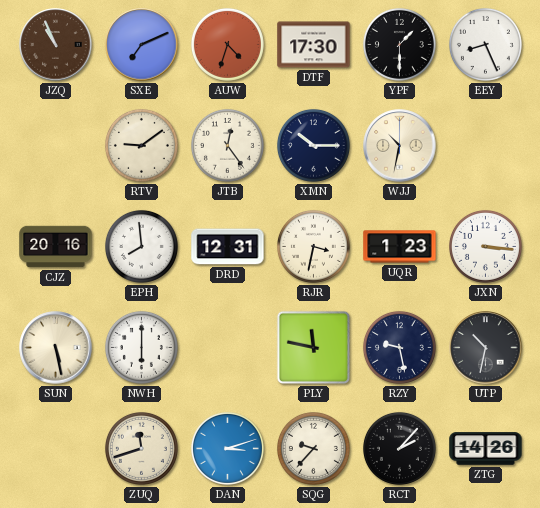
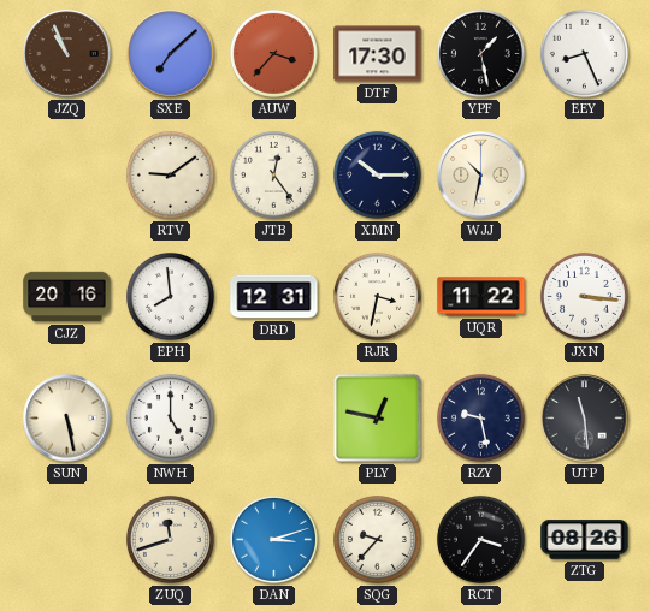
SXE: 7:11 -> 7:08
AUW: 4:33 -> 3:37
YPF: 1:30 -> 1:28
UQR: 1:23 -> 11:22
NWH: 6:00 -> 5:00
PLY: 11:47 -> 12:47
UTP: 10:32 -> 11:29
RCT: 2:07 -> 3:36
ZTG: 14:26 -> 08:26
